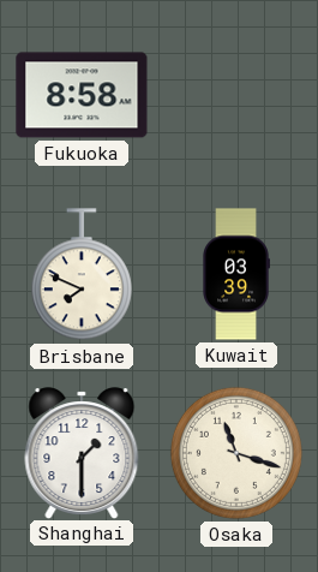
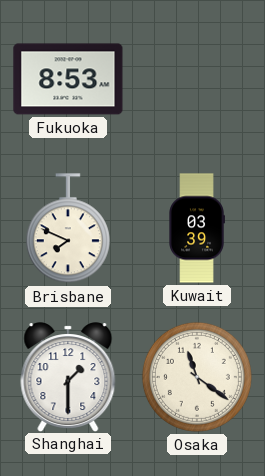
Fukuoka: 8:58 -> 8:53
Osaka: 11:18 -> 11:21
